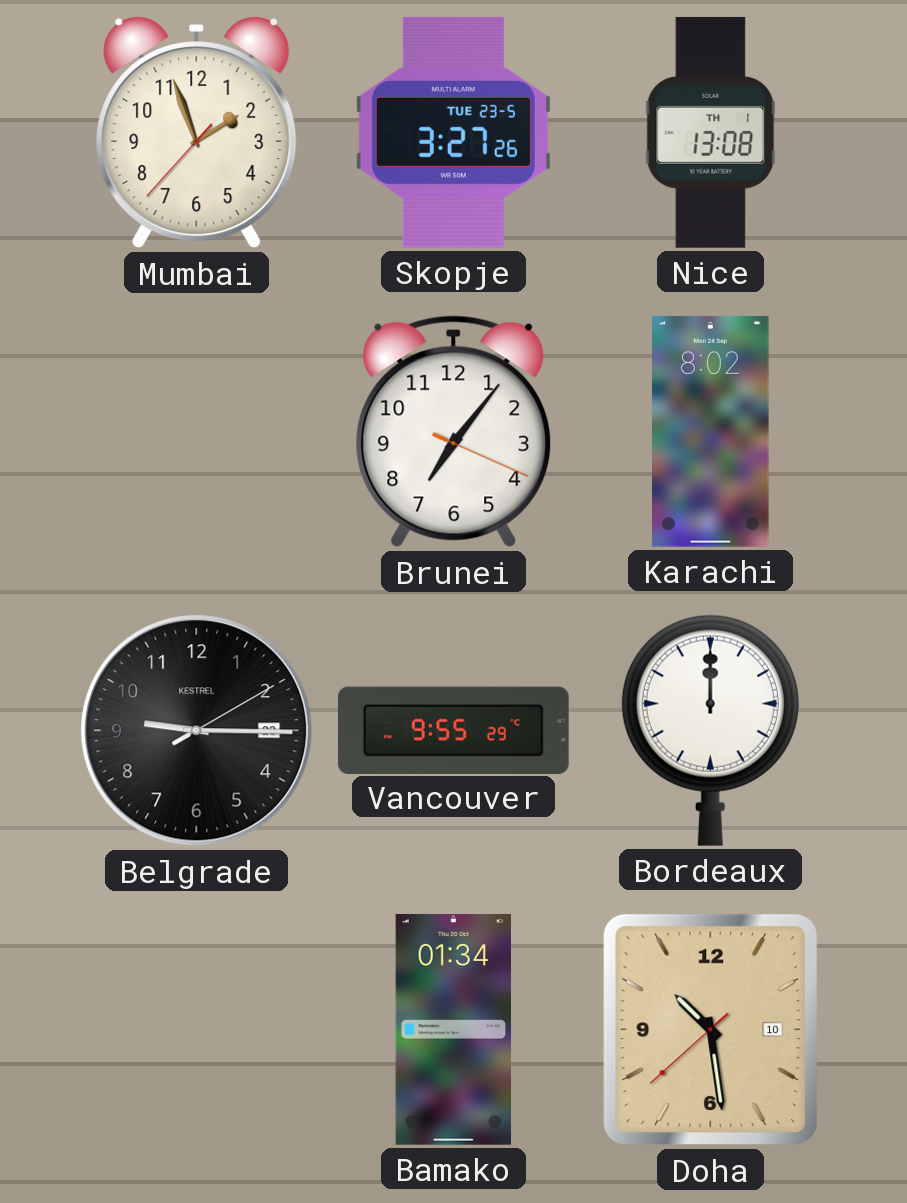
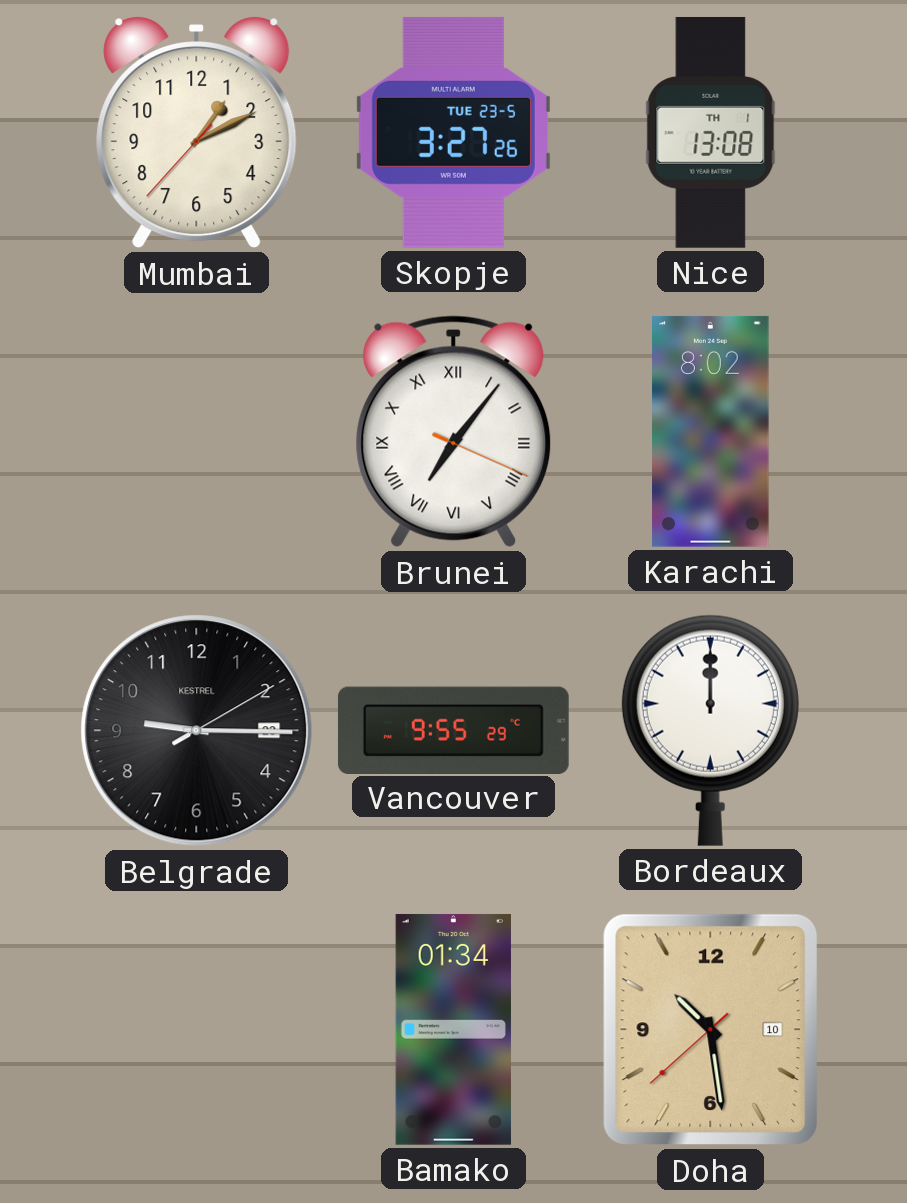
Mumbai: 1:56 -> 1:10
Brunei numerals: Arabic -> Roman
